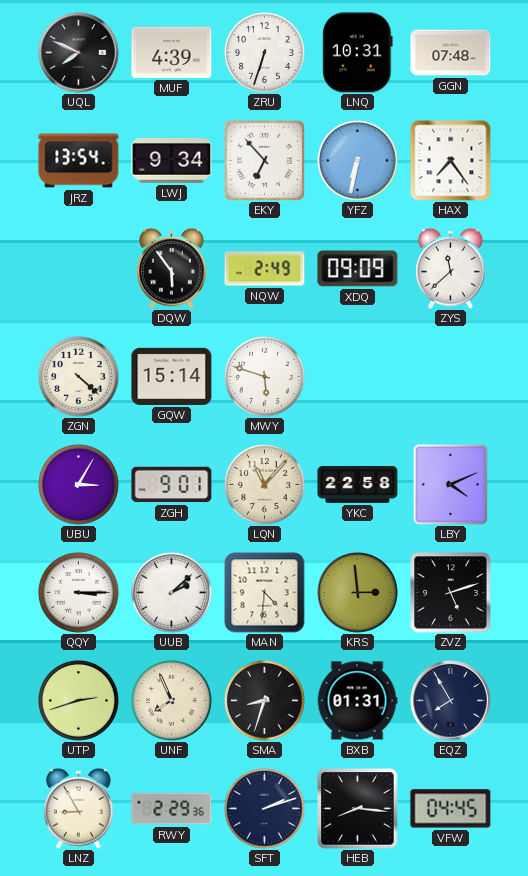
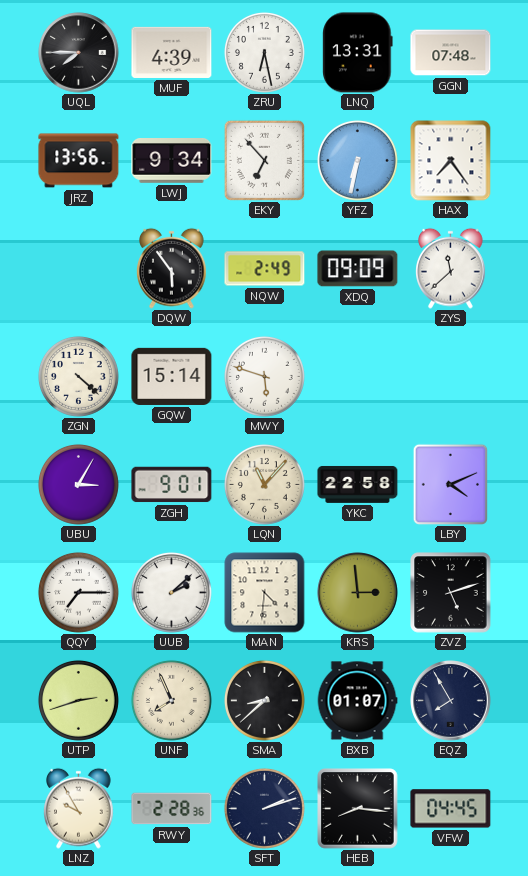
UQL: 7:49 -> 7:45
ZRU: 6:33 -> 6:28
LNQ: 10:31 -> 13:31
JRZ: 13:54 -> 13:56
QQY: 3:15 -> 7:15
SMA: 8:33 -> 8:38
BXB: 01:31 -> 01:07
LNZ: 8:55 -> 9:55
RWY: 2:29 -> 2:28
